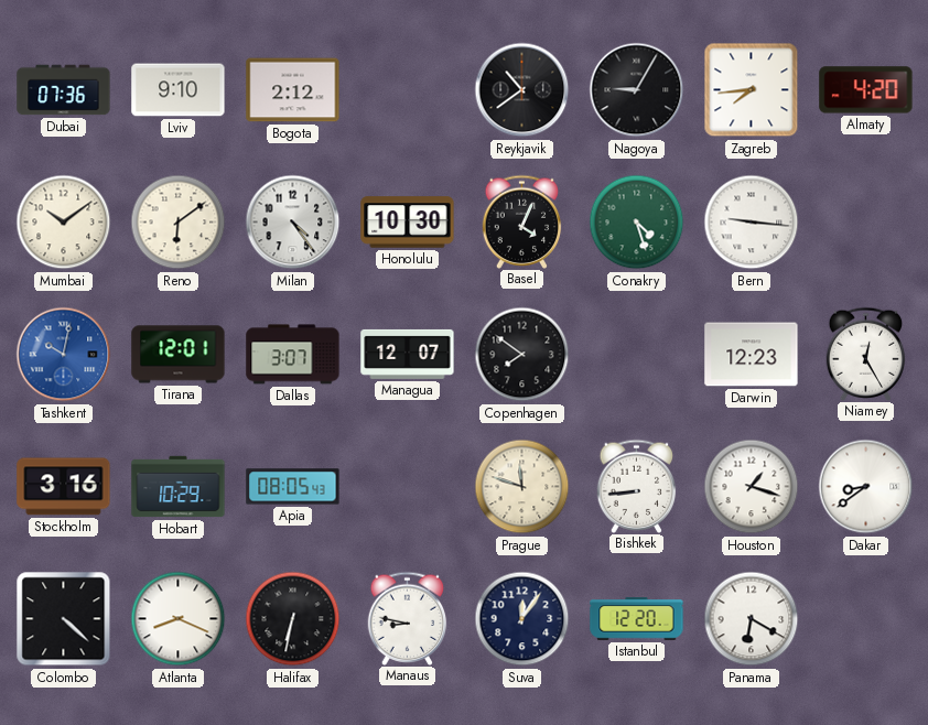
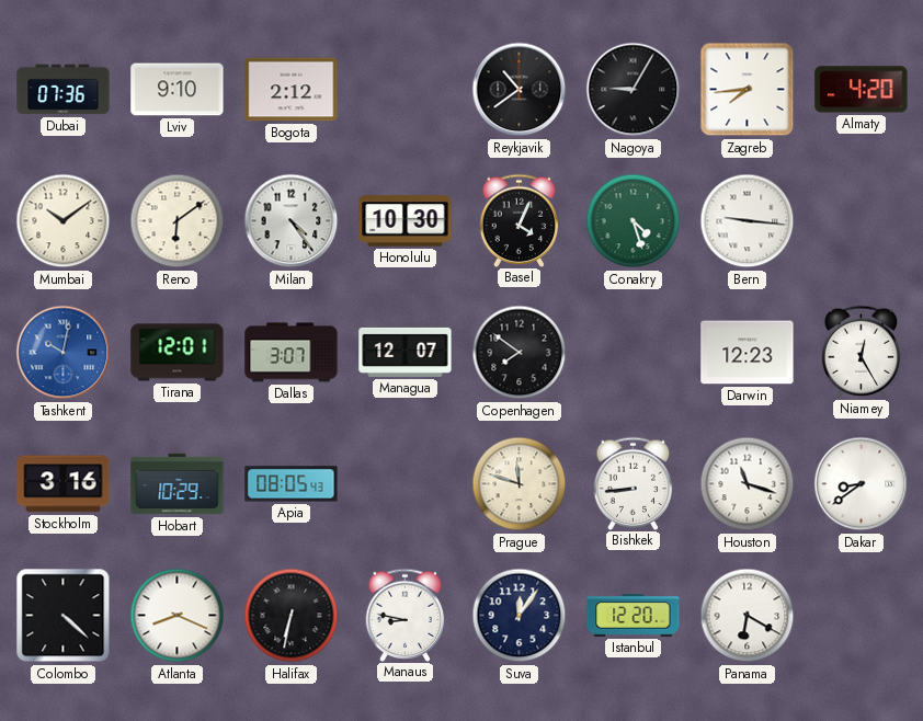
Houston: 1:18 -> 11:18
